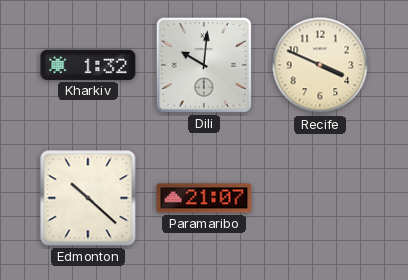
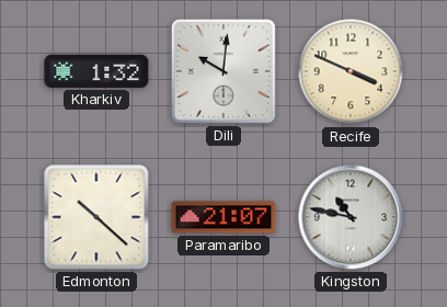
Kingston: none -> 10:47
